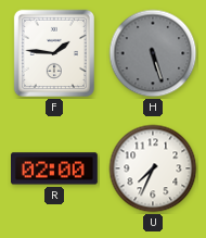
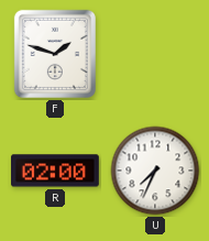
F: 1:46 -> 1:48
H: 5:27 -> none
